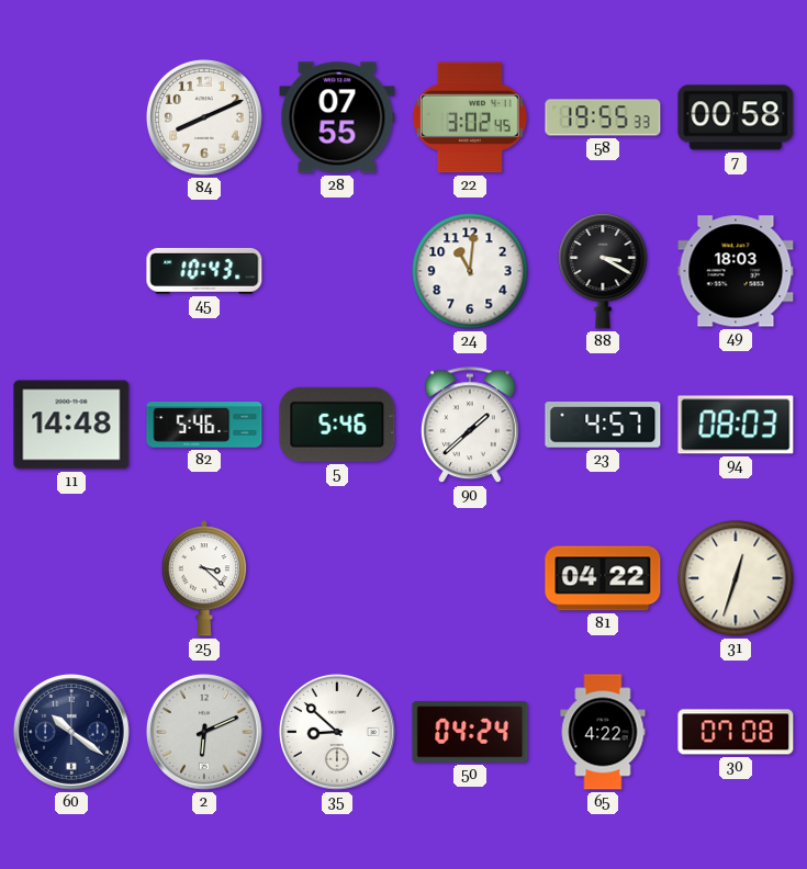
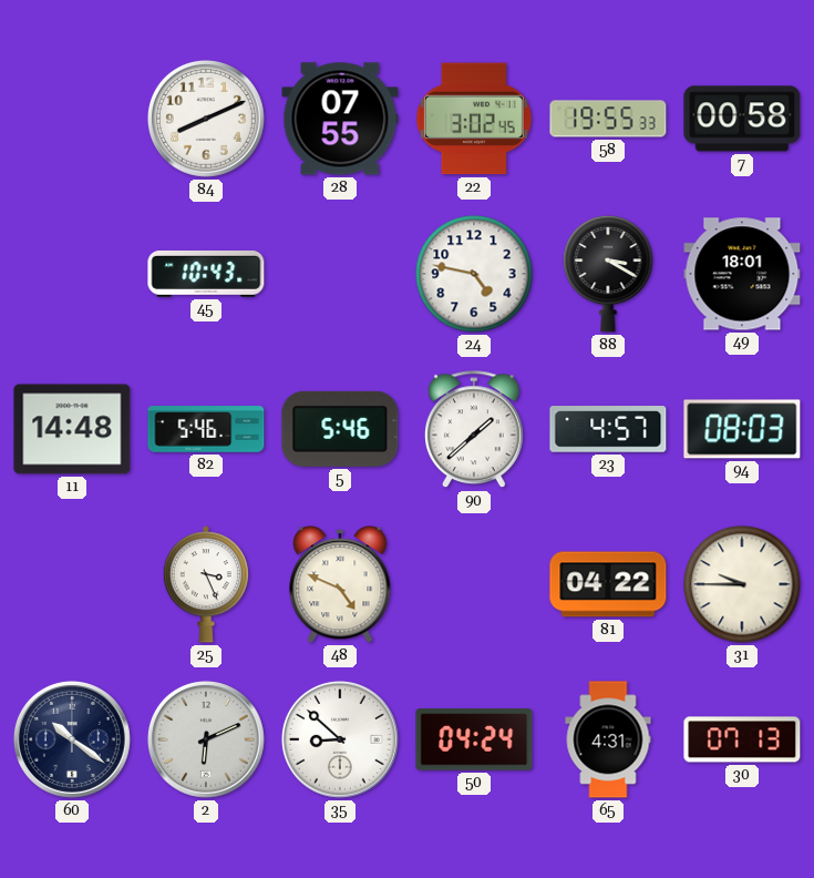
24: 11:01 -> 4:47
49: 18:03 -> 18:01
25: 3:22 -> 3:26
48: none -> 4:49
31: 12:33 -> 9:45
65: 4:22 -> 4:31
30: 07:08 -> 07:13
